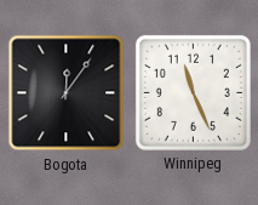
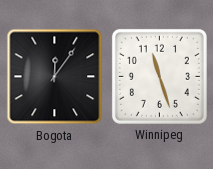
Winnipeg: 11:26 -> 11:27
